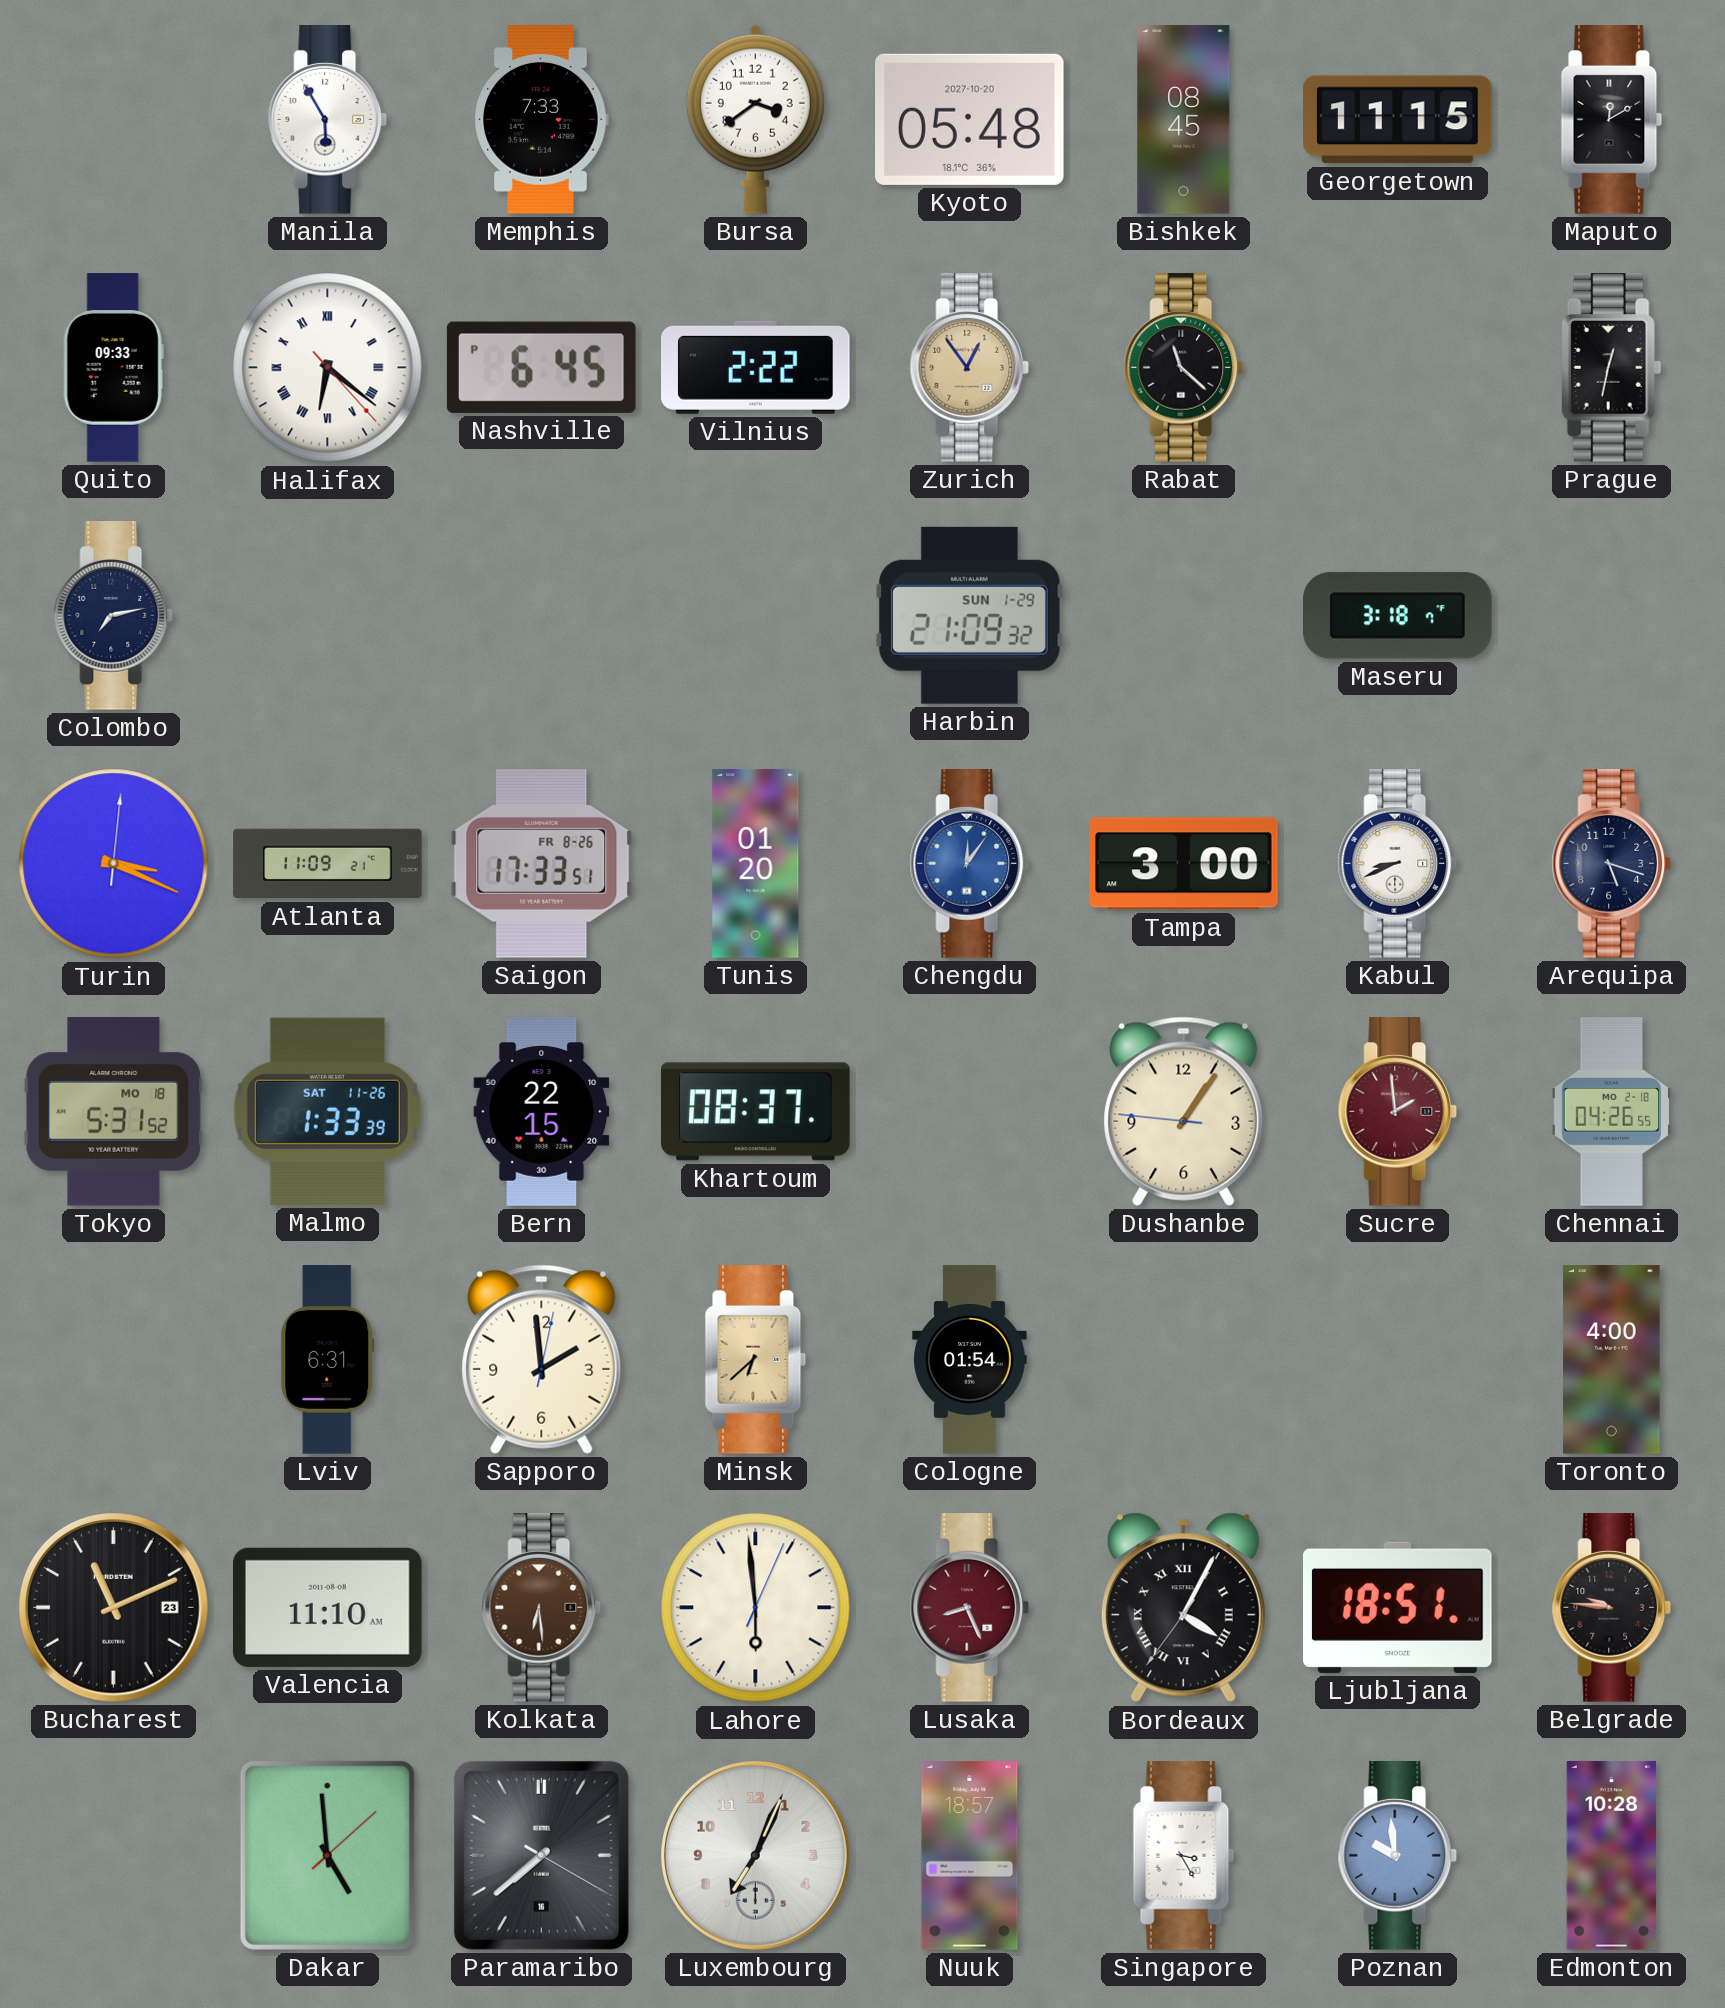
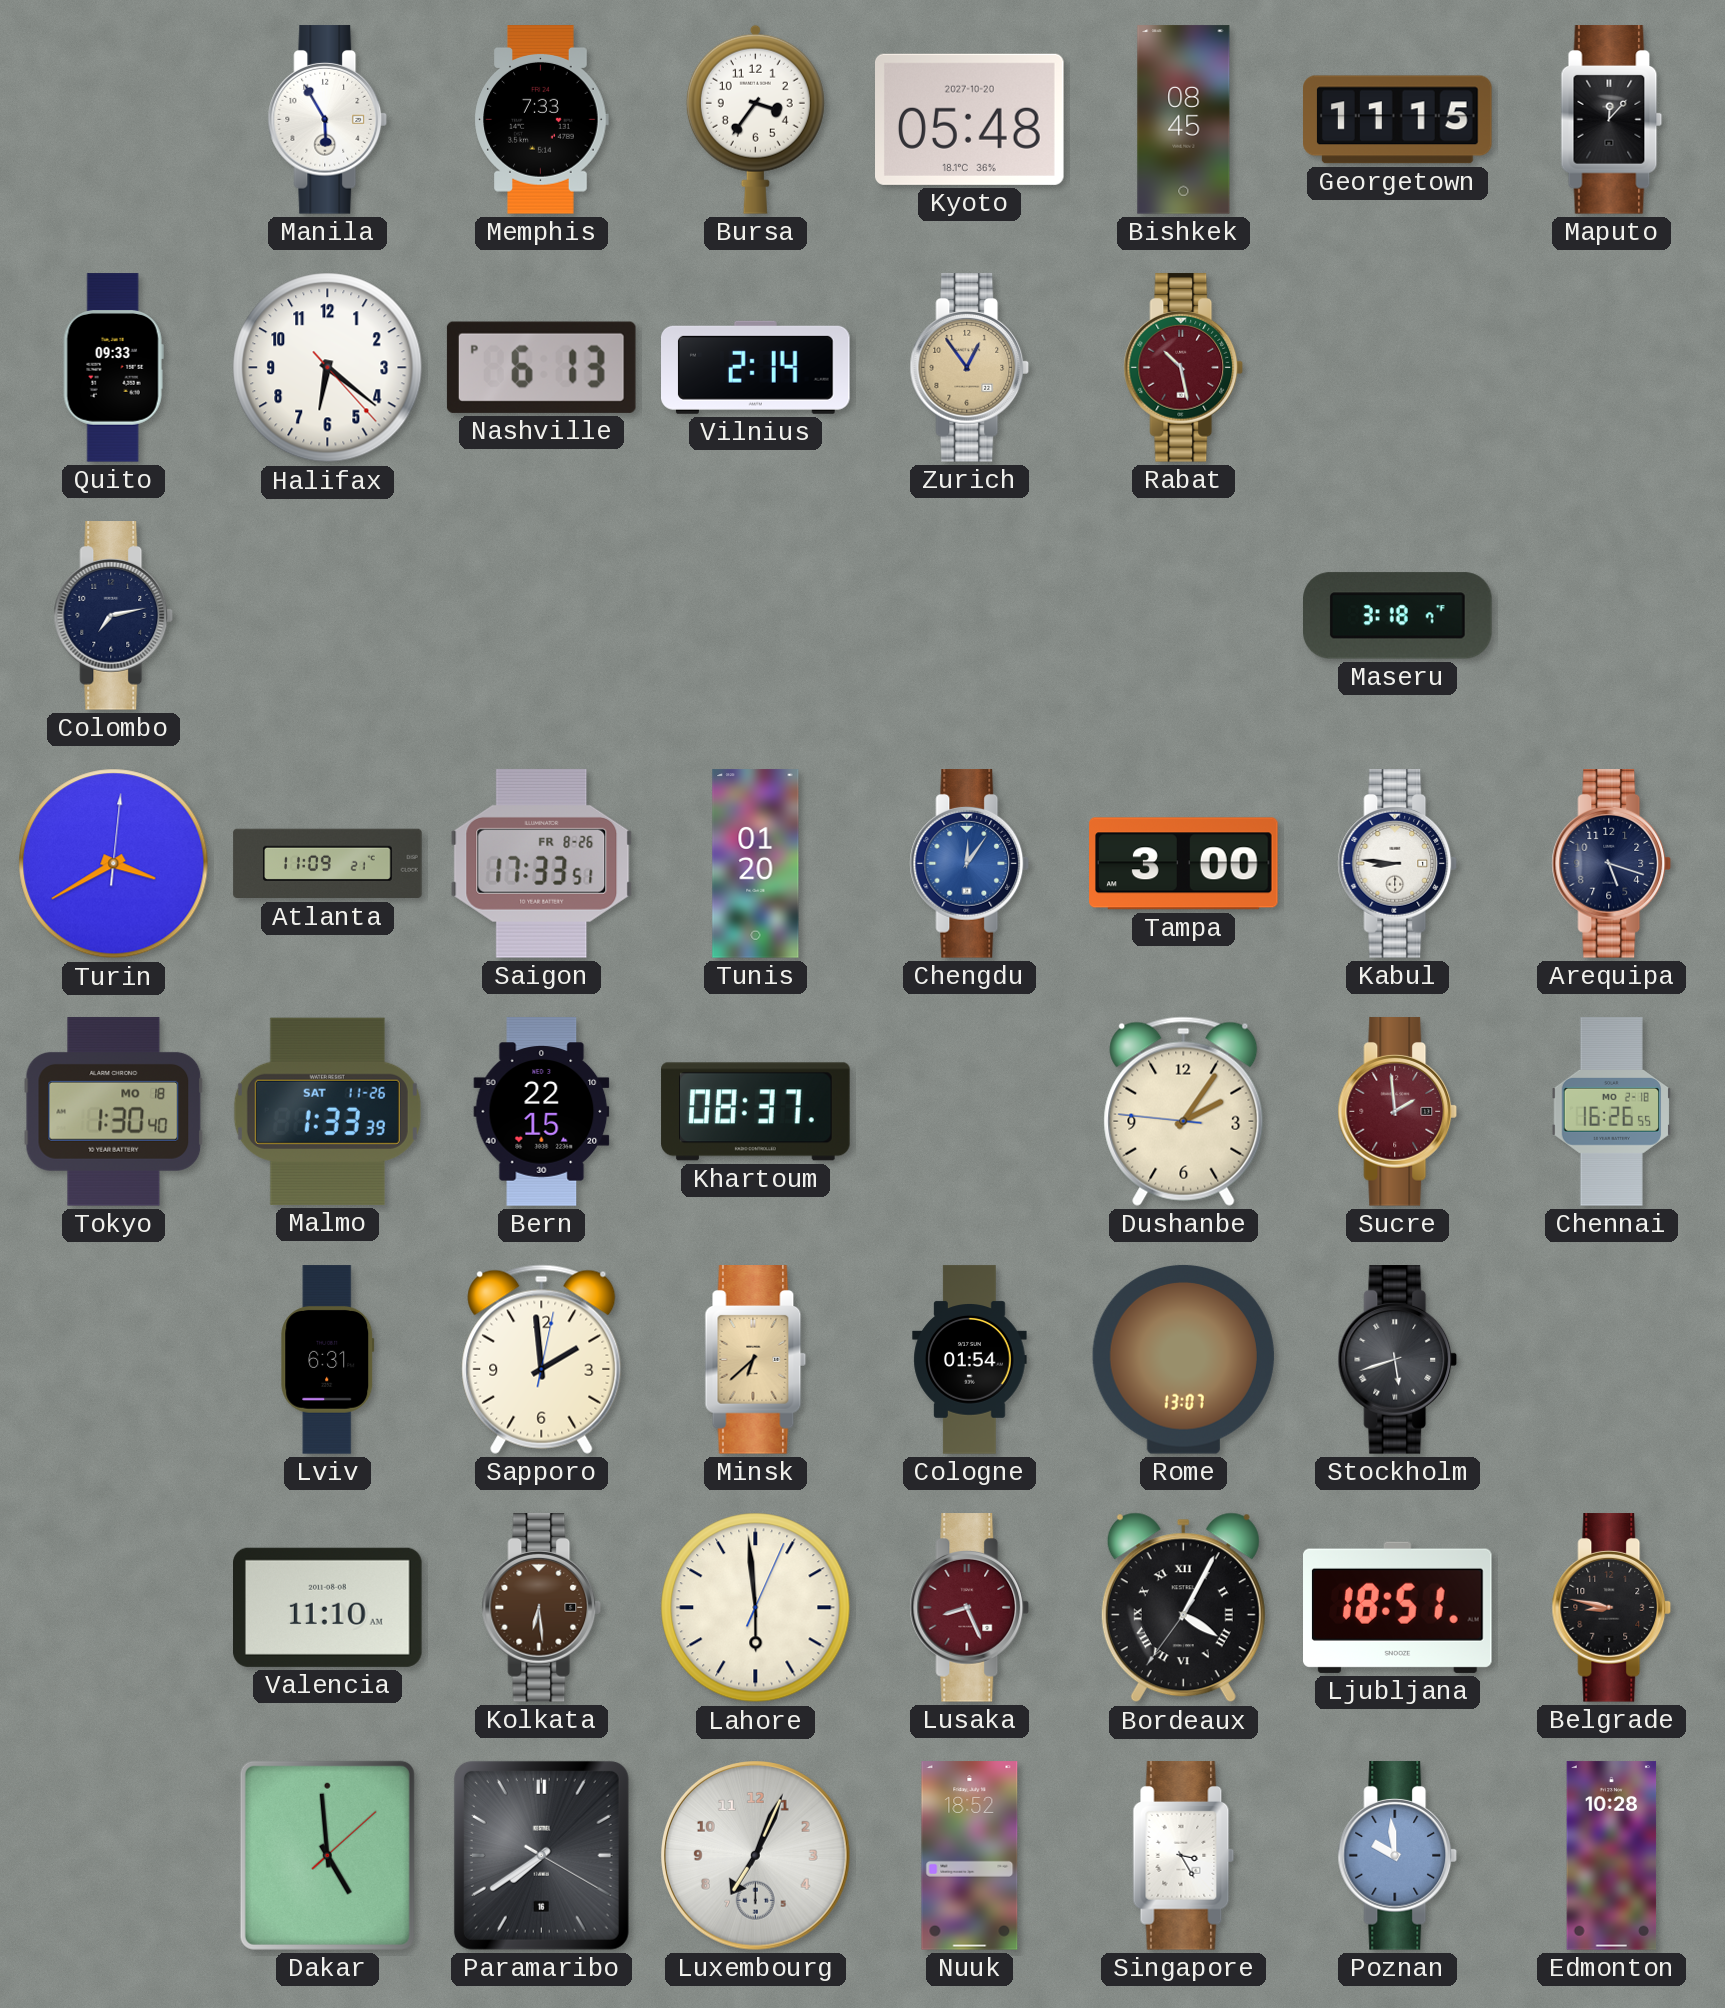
Bursa: 3:39 -> 3:36
Maputo: 12:10 -> 12:07
Halifax numerals: Roman -> Arabic
Nashville: 6:45 -> 6:13
Vilnius: 2:22 -> 2:14
Rabat: 11:22 -> 10:28
Rabat dial: black -> burgundy
Prague: 12:32 -> none
Harbin: 21:09 -> none
Turin: 3:19 -> 3:40
Kabul: 8:41 -> 8:46
Tokyo: 5:31 -> 1:30
Dushanbe: 1:05 -> 2:05
Chennai: 04:26 -> 16:26
Rome: none -> 13:07
Stockholm: none -> 5:42
Toronto: 4:00 -> none
Bucharest: 11:11 -> none
Belgrade: 9:46 -> 8:47
Paramaribo: 7:38 -> 7:39
Nuuk: 18:57 -> 18:52
